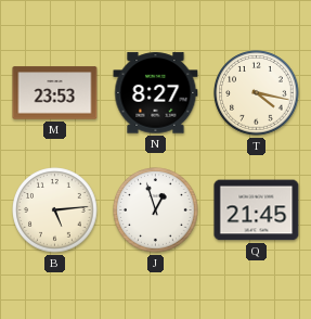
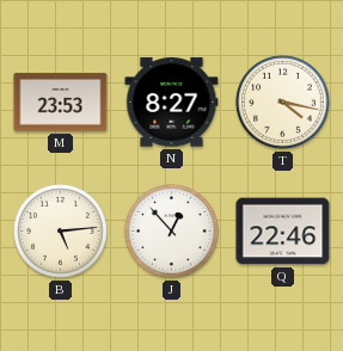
J: 12:57 -> 12:53
Q: 21:45 -> 22:46
